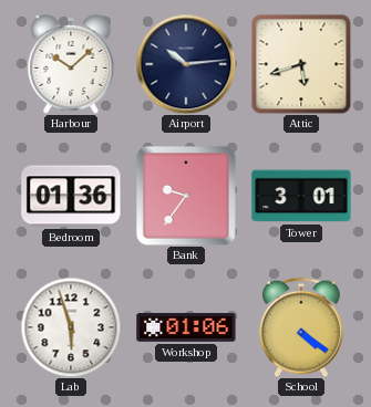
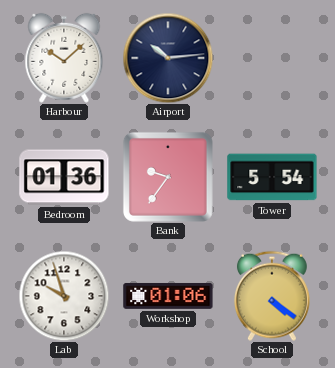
Attic: 5:42 -> none
Tower: 3:01 -> 5:54
Lab: 5:57 -> 9:57
